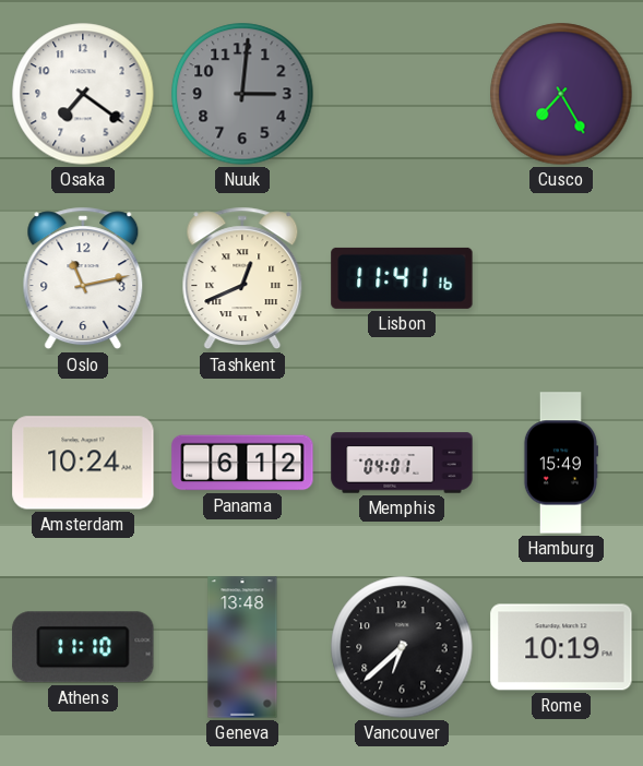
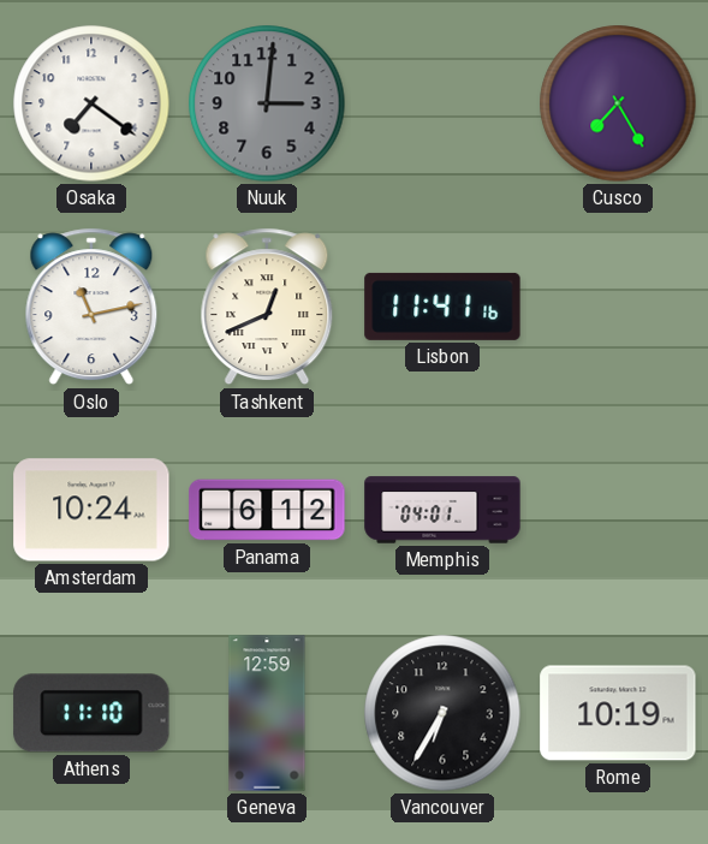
Hamburg: 15:49 -> none
Geneva: 13:48 -> 12:59
Vancouver: 6:38 -> 6:35
